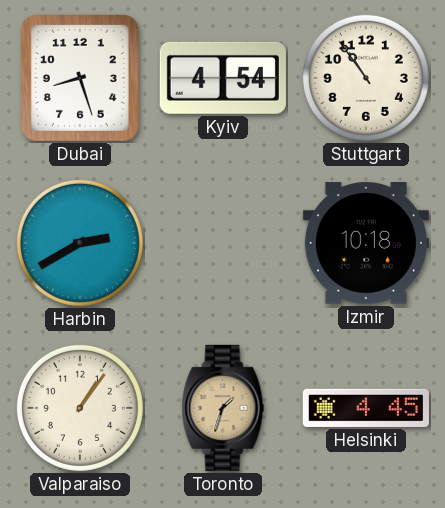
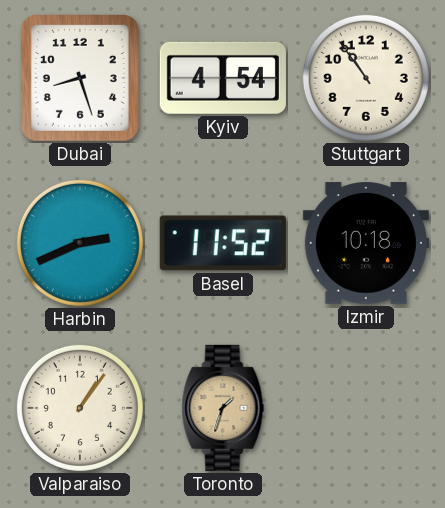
Harbin: 2:40 -> 2:41
Basel: none -> 11:52
Helsinki: 4:45 -> none
